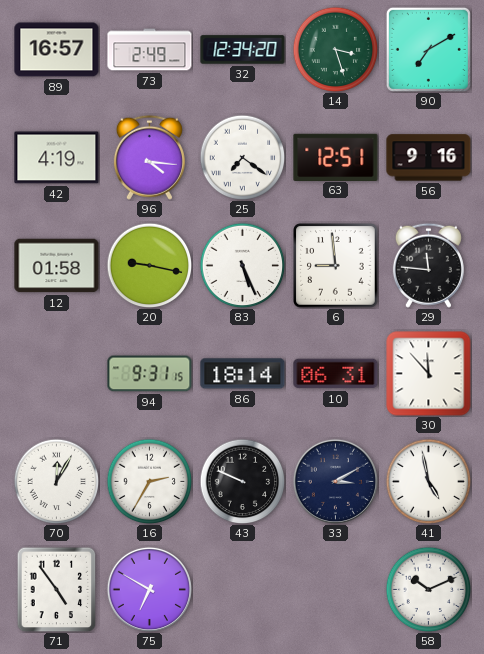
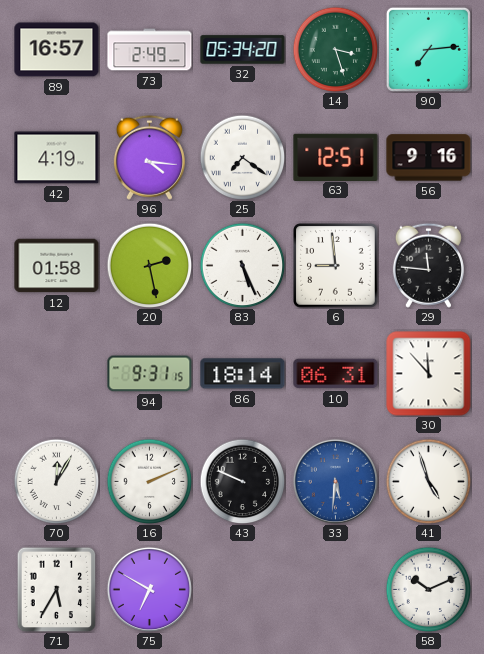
32: 12:34 -> 05:34
90: 7:10 -> 7:14
20: 9:17 -> 2:28
16: 2:35 -> 2:11
33: 3:10 -> 5:31
33 dial: navy -> blue
41: 4:58 -> 4:57
71: 4:54 -> 5:35
